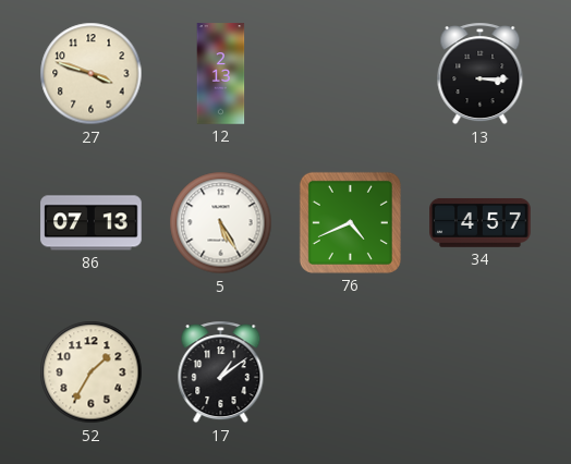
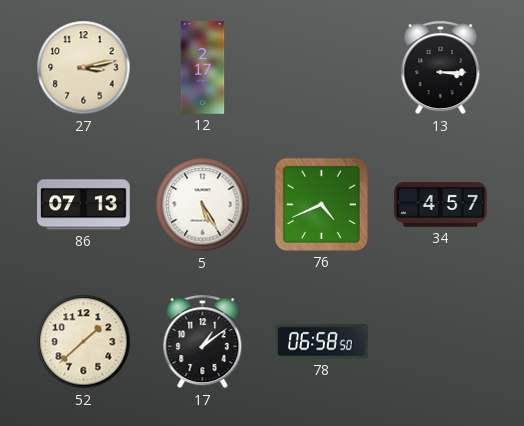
27: 3:48 -> 3:13
12: 2:13 -> 2:17
52: 1:35 -> 1:38
78: none -> 06:58
